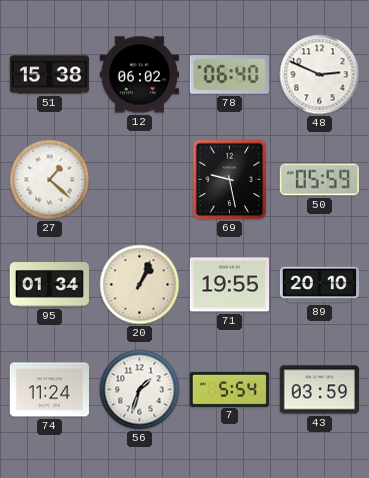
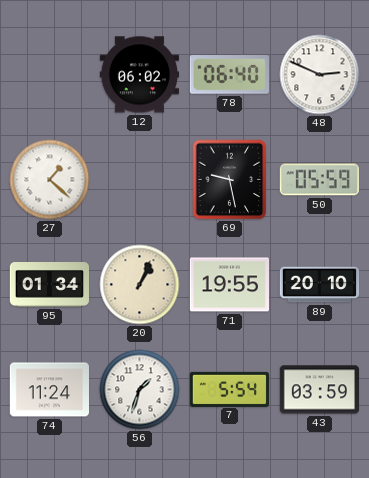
51: 15:38 -> none
